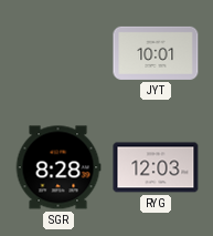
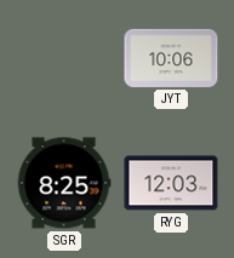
JYT: 10:01 -> 10:06
SGR: 8:28 -> 8:25
